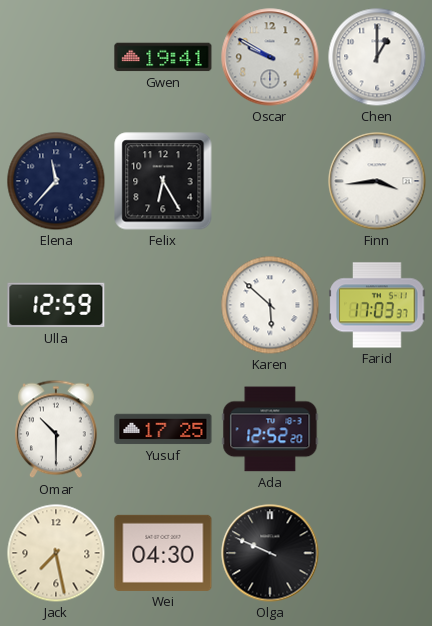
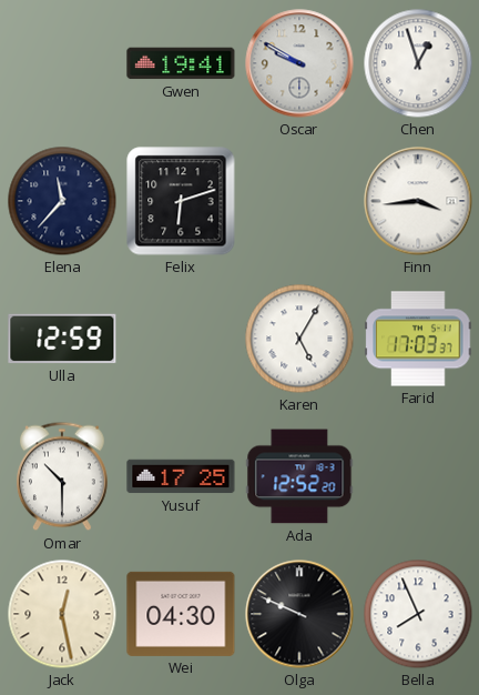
Chen: 1:00 -> 12:57
Felix: 6:25 -> 6:12
Karen: 5:52 -> 5:05
Jack: 7:28 -> 12:28
Bella: none -> 7:56
